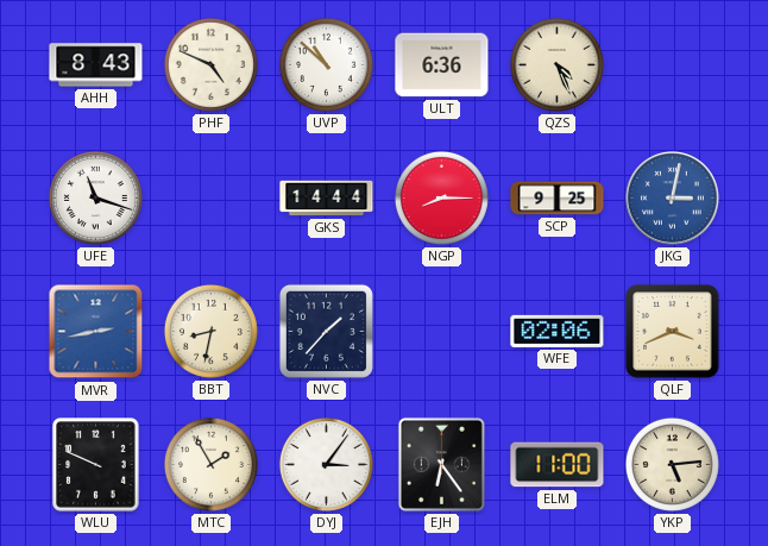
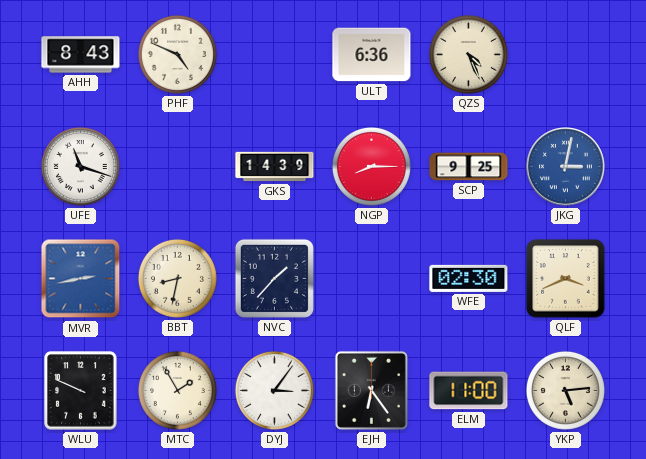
UVP: 10:52 -> none
GKS: 14:44 -> 14:39
WFE: 02:06 -> 02:30
